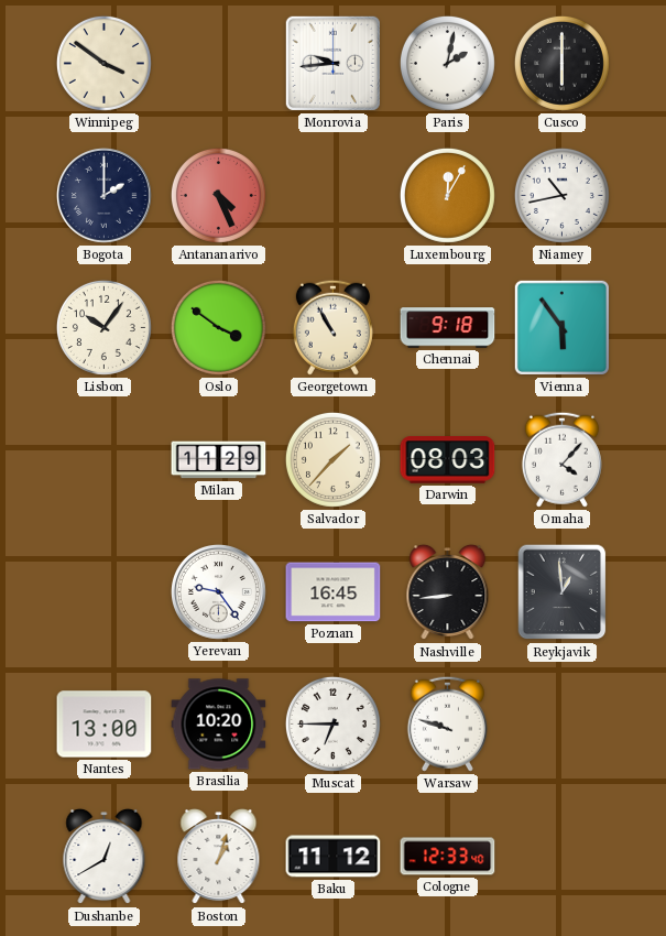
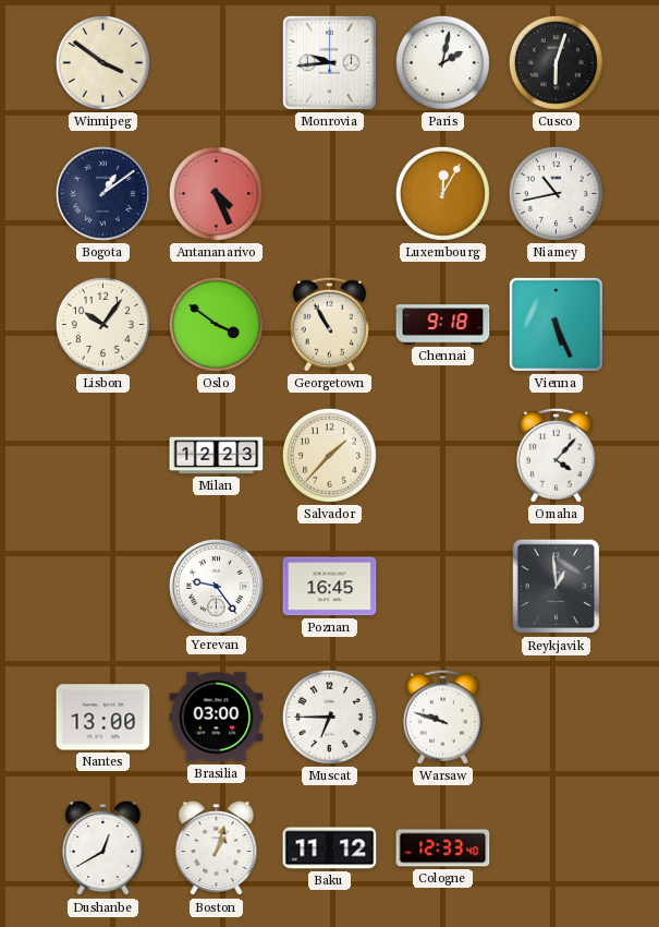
Cusco: 6:00 -> 6:03
Bogota: 2:00 -> 1:09
Vienna: 5:54 -> 5:26
Milan: 11:29 -> 12:23
Darwin: 08:03 -> none
Nashville: 8:44 -> none
Brasilia: 10:20 -> 03:00
